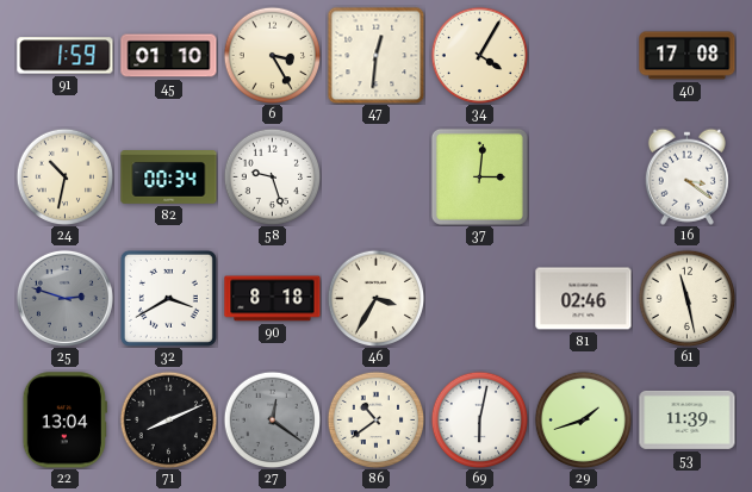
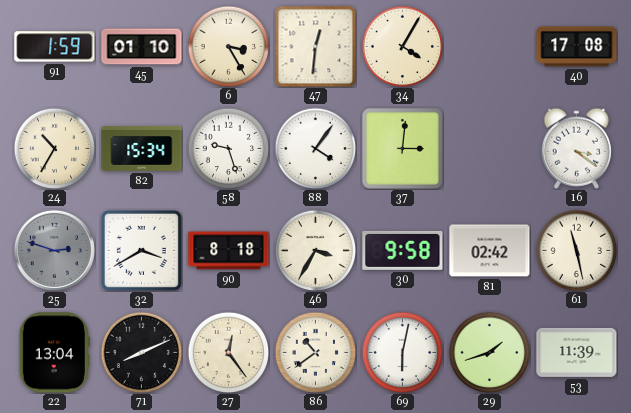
24: 10:32 -> 10:35
82: 00:34 -> 15:34
88: none -> 4:06
30: none -> 9:58
81: 02:46 -> 02:42
27: 12:21 -> 12:24
27 dial: grey -> cream
